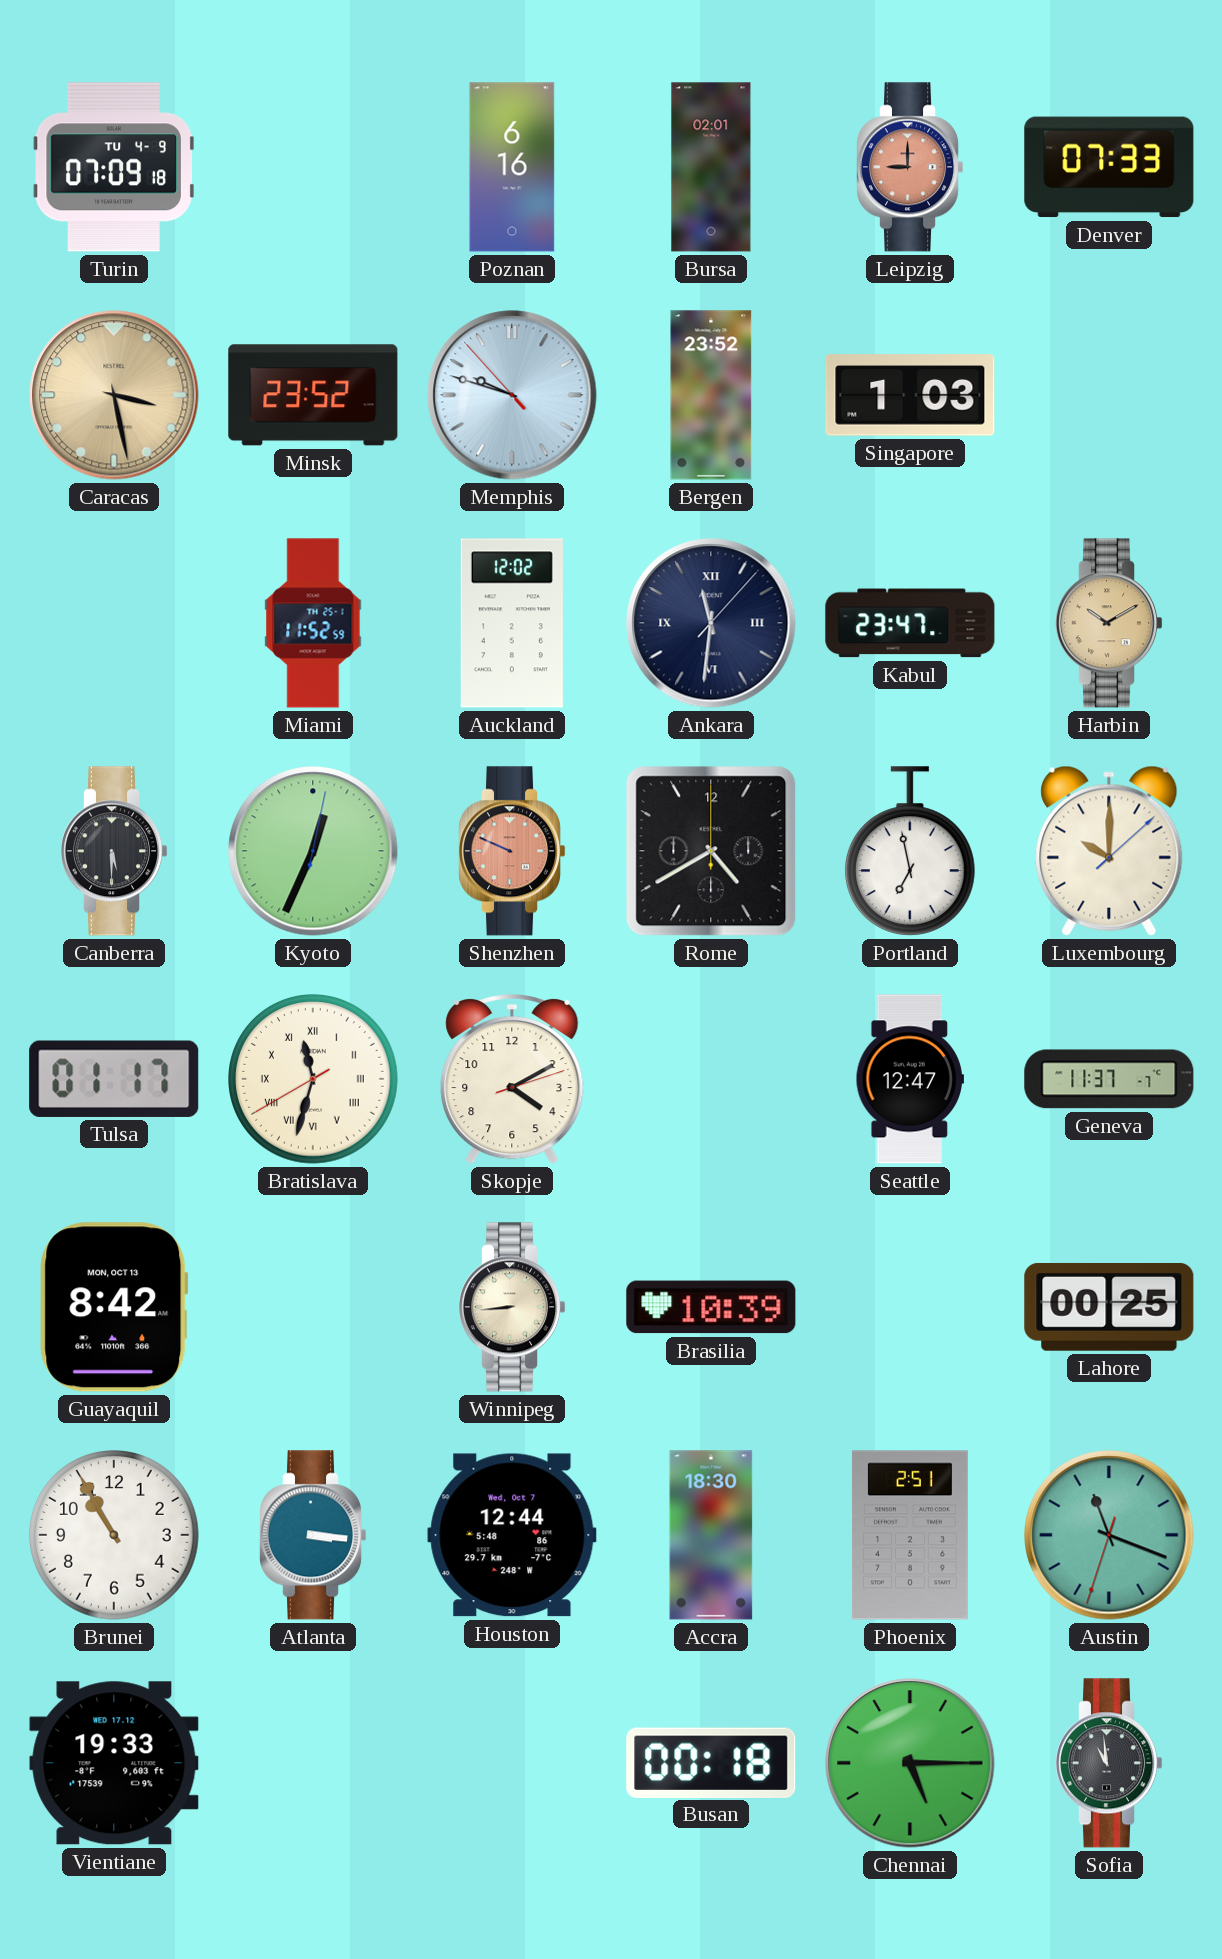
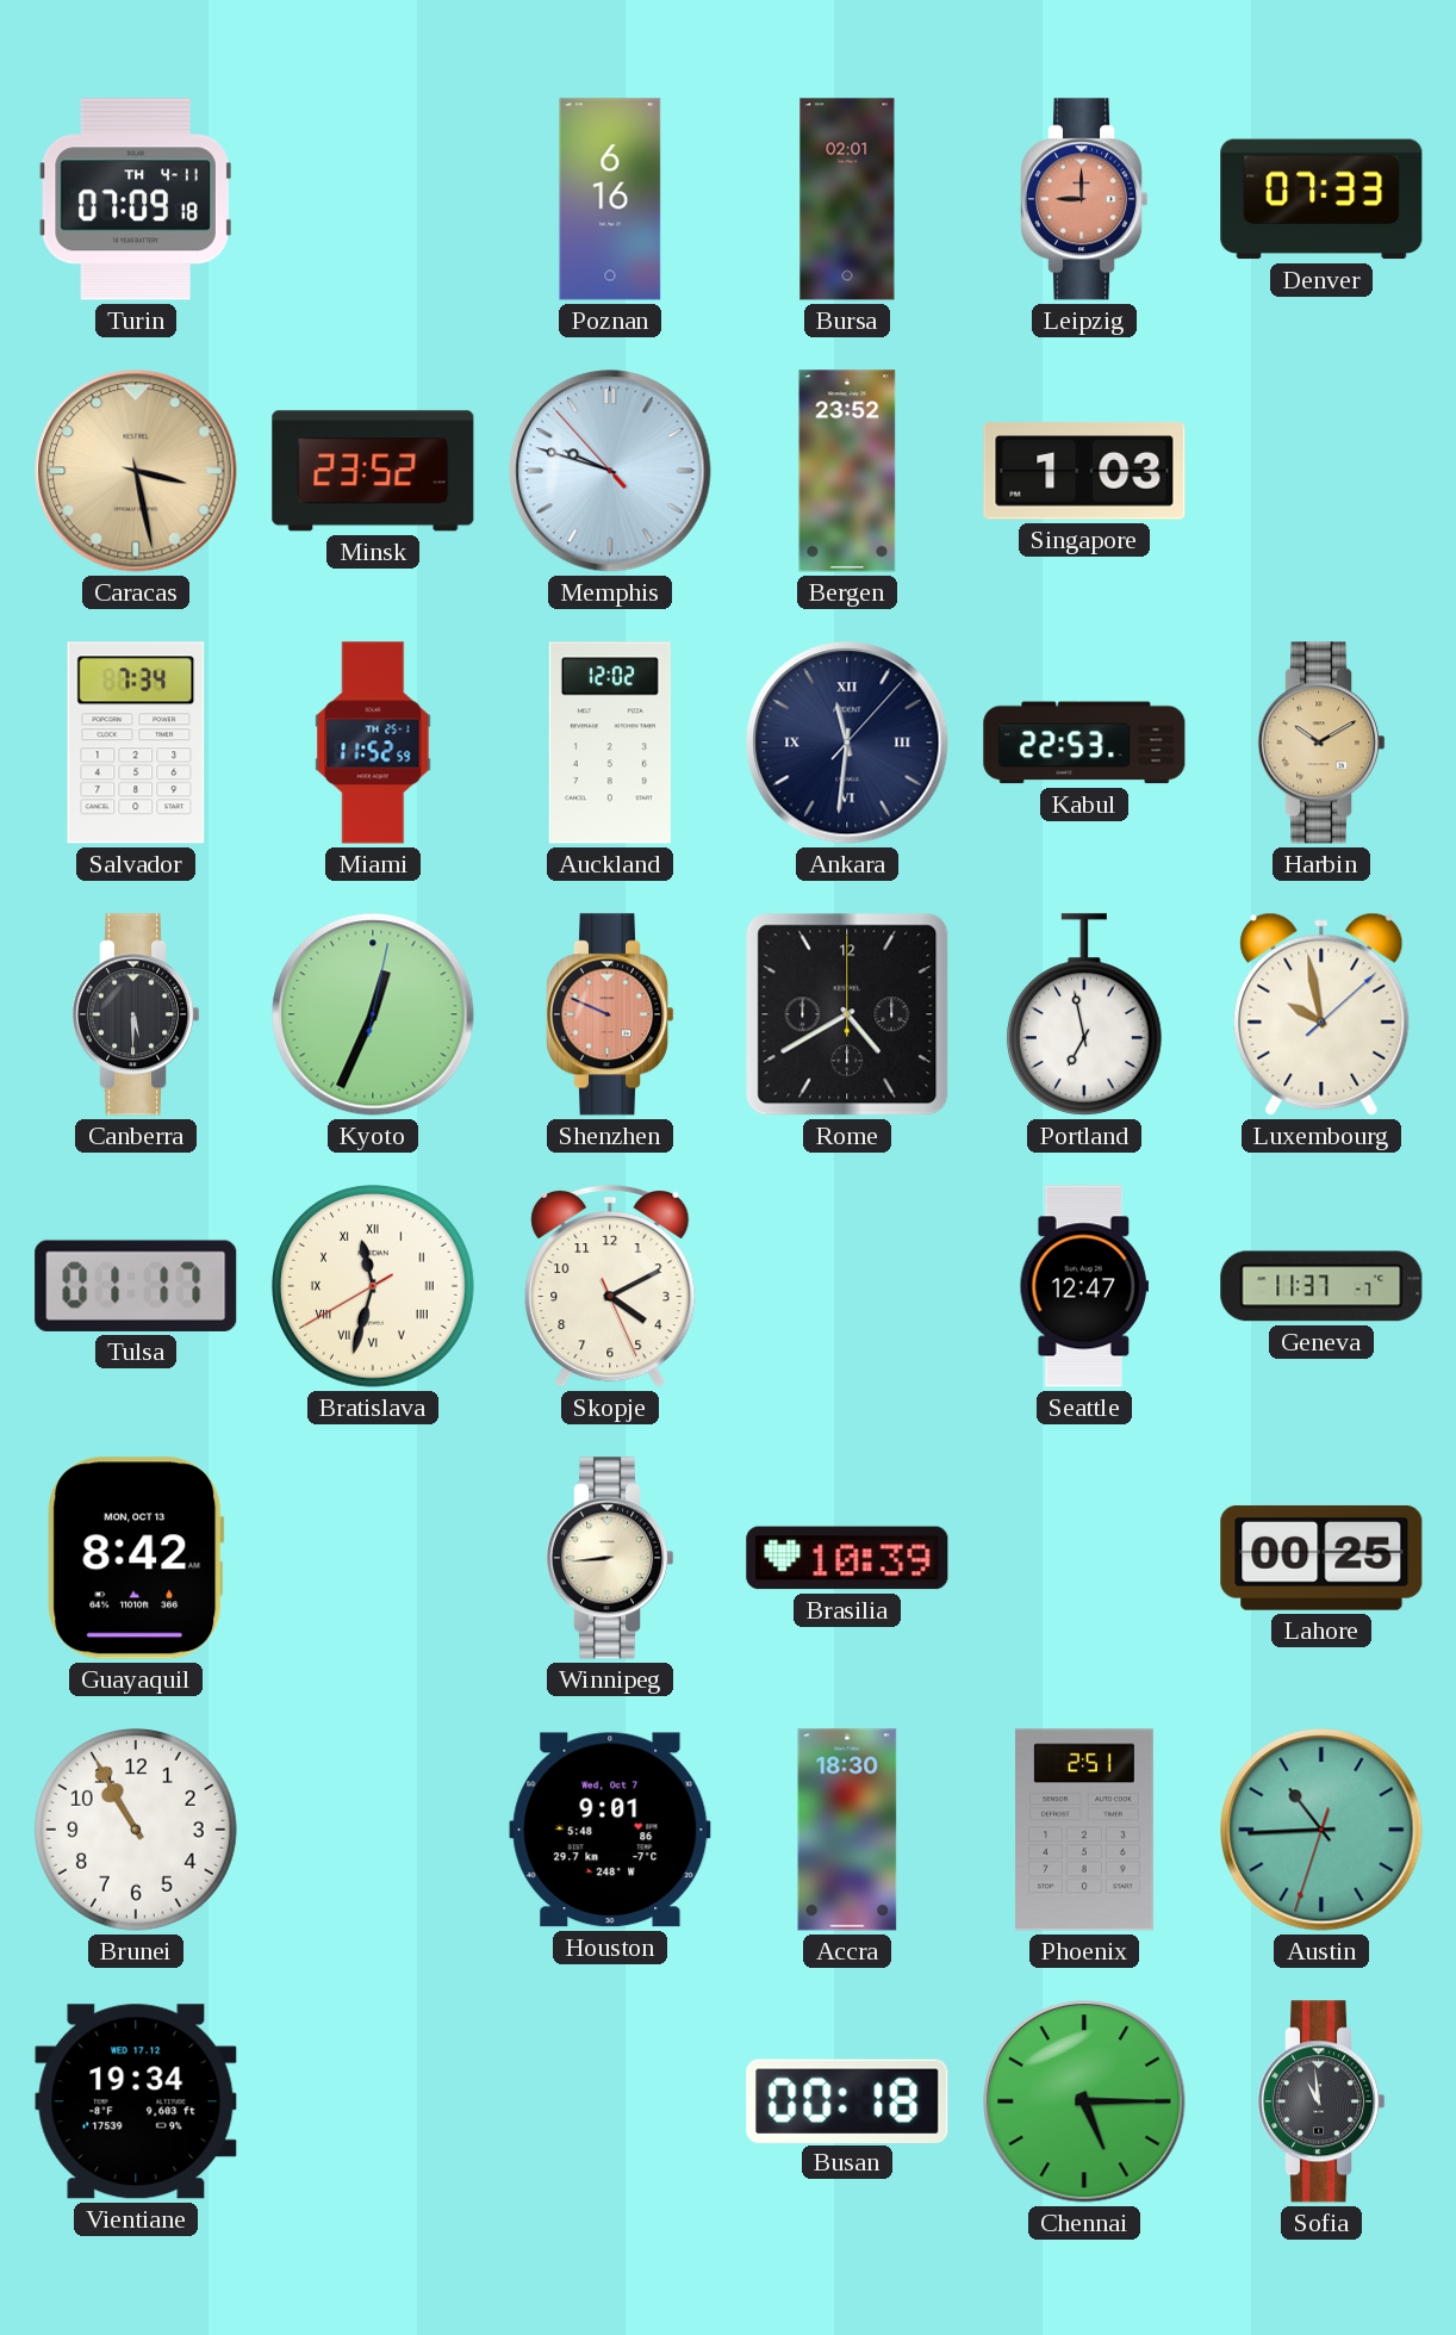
Turin date: TU 4-9 -> TH 4-11
Salvador: none -> 7:34
Kabul: 23:47 -> 22:53
Luxembourg: 10:00 -> 9:58
Skopje: 4:10:12 -> 4:10:26
Atlanta: 3:16 -> none
Houston: 12:44 -> 9:01
Austin: 11:18 -> 10:44
Vientiane: 19:33 -> 19:34
